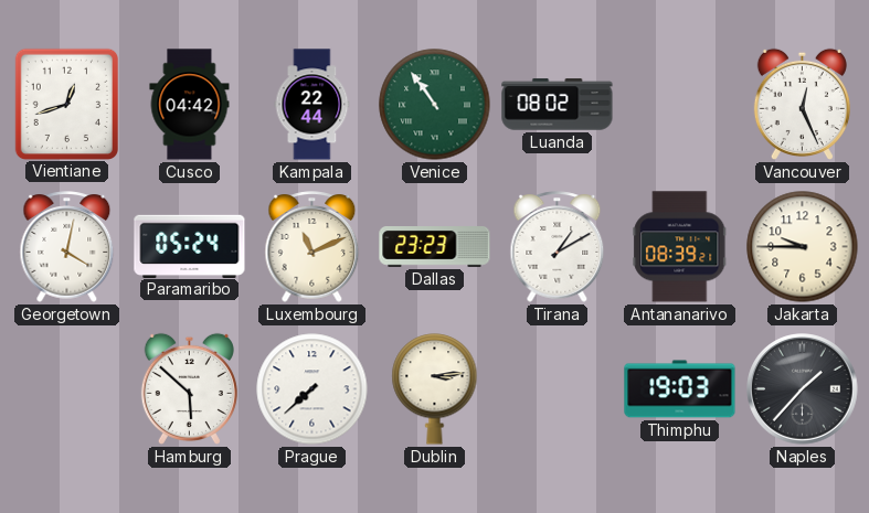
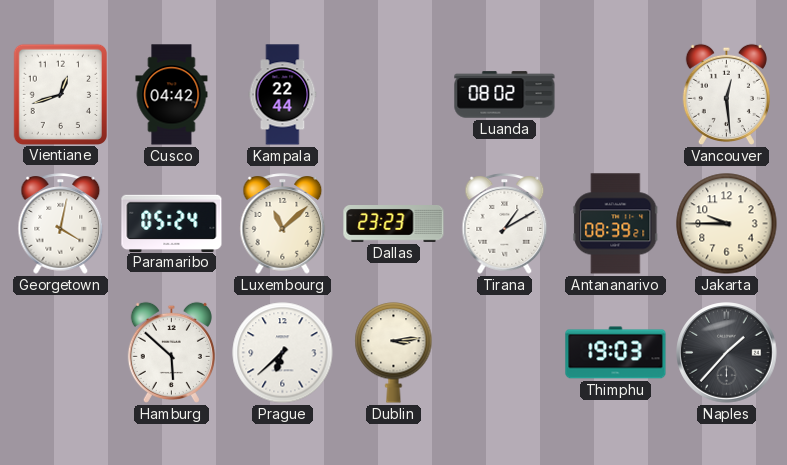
Venice: 10:54 -> none
Vancouver: 12:26 -> 12:29
Luxembourg: 11:11 -> 11:08
Prague: 7:38 -> 6:38
